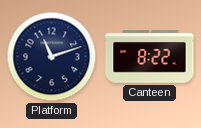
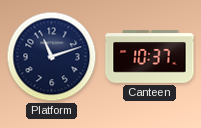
Canteen: 8:22 -> 10:37
